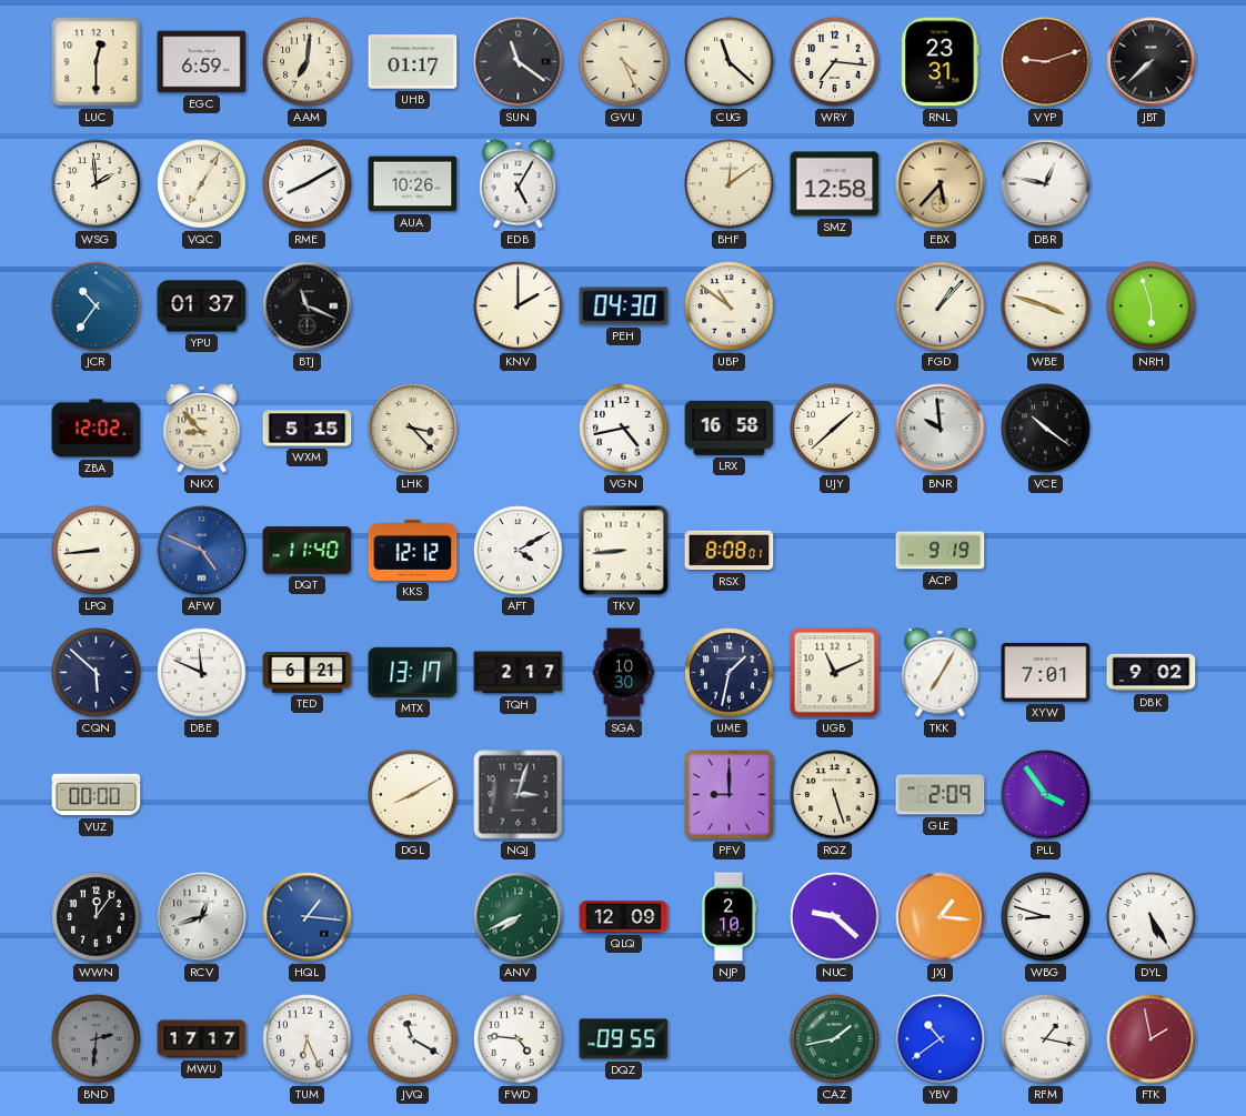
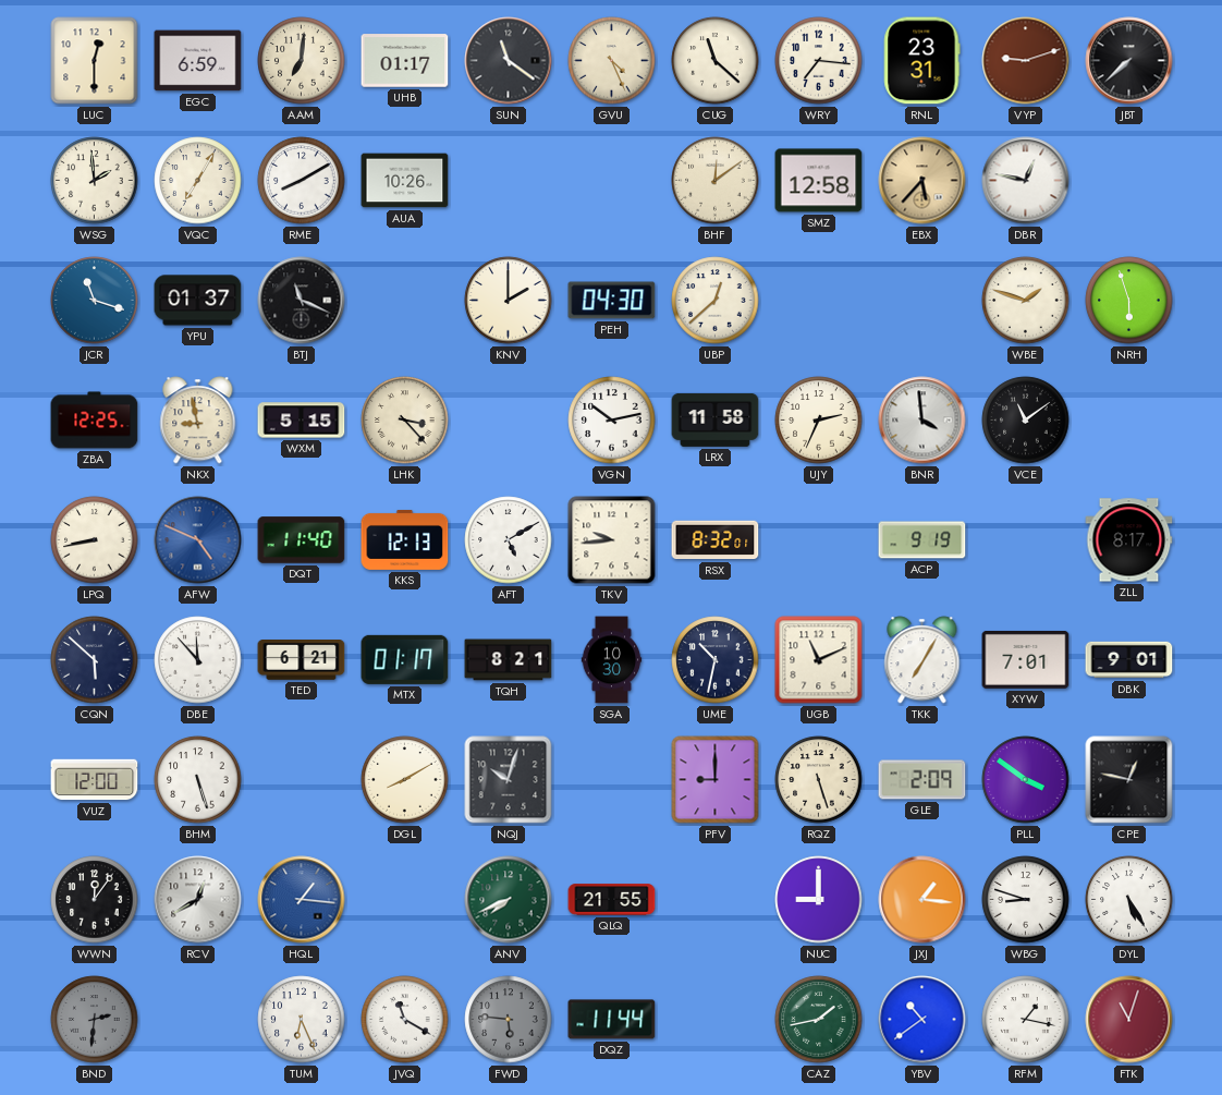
EDB: 5:05 -> none
JCR: 10:36 -> 11:18
UBP: 10:51 -> 12:38
FGD: 1:07 -> none
WBE: 3:48 -> 1:48
ZBA: 12:02 -> 12:25
NKX: 8:53 -> 8:58
VGN: 4:43 -> 10:13
LRX: 16:58 -> 11:58
UJY: 1:38 -> 2:34
BNR: 9:59 -> 3:59
VCE: 10:21 -> 11:09
LPQ: 8:44 -> 8:43
KKS: 12:12 -> 12:13
AFT: 4:10 -> 5:10
TKV: 8:44 -> 9:44
RSX: 8:08 -> 8:32
ZLL: none -> 8:17
DBE: 11:49 -> 11:53
MTX: 13:17 -> 01:17
TQH: 2:17 -> 8:21
UME: 1:32 -> 10:32
DBK: 9:02 -> 9:01
VUZ: 00:00 -> 12:00
BHM: none -> 5:27
NQJ: 3:03 -> 10:03
PLL: 3:54 -> 3:51
CPE: none -> 12:47
RCV: 12:42 -> 12:40
QLQ: 12:09 -> 21:55
NJP: 2:10 -> none
NUC: 9:22 -> 9:00
MWU: 17:17 -> none
FWD: 4:46 -> 5:46
FWD dial: white -> grey
DQZ: 09:55 -> 11:44
FTK: 1:58 -> 11:03
